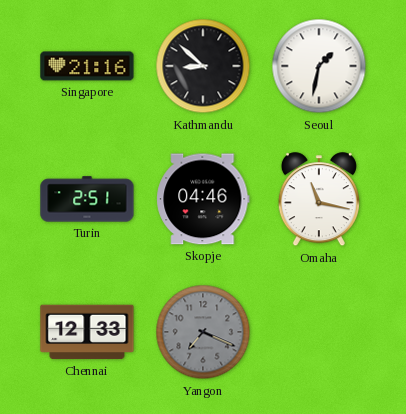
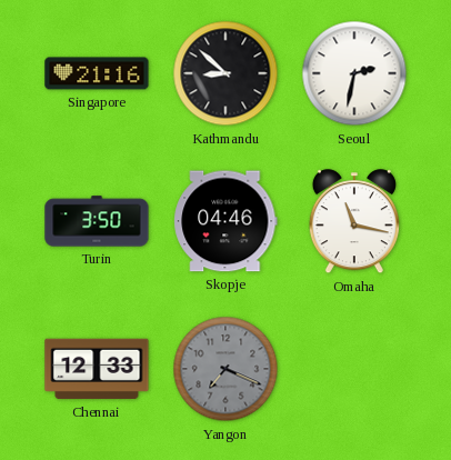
Seoul: 1:32 -> 2:32
Turin: 2:51 -> 3:50
